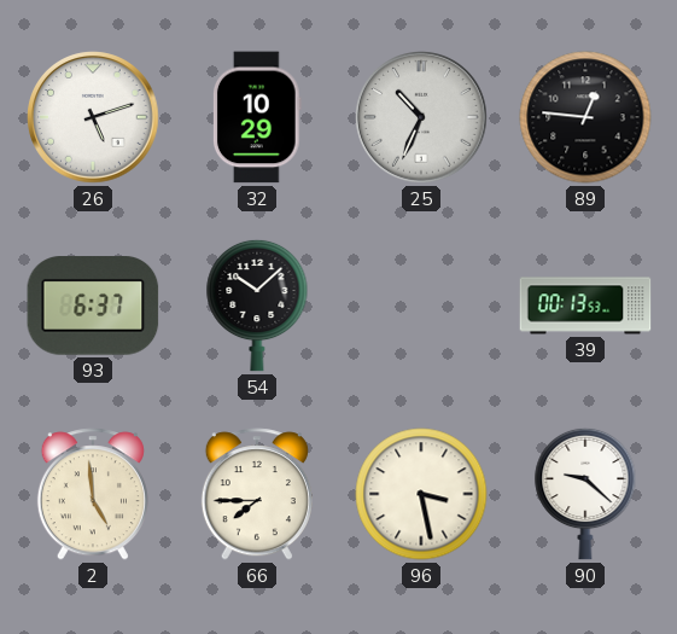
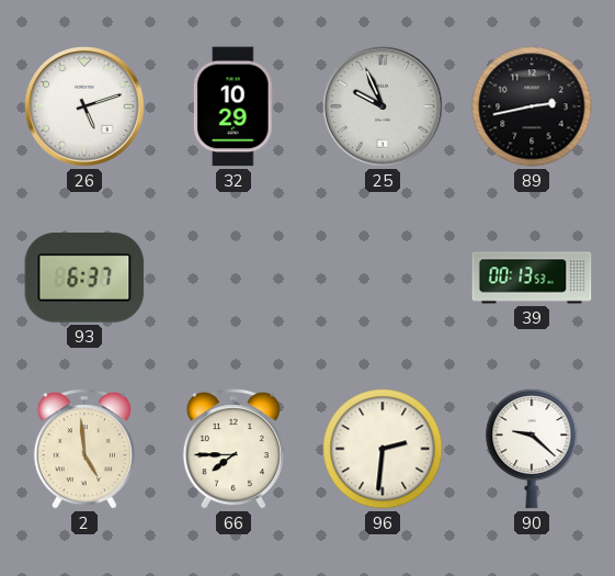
25: 10:34 -> 9:56
89: 12:46 -> 2:43
54: 10:08 -> none
96: 3:28 -> 2:31
